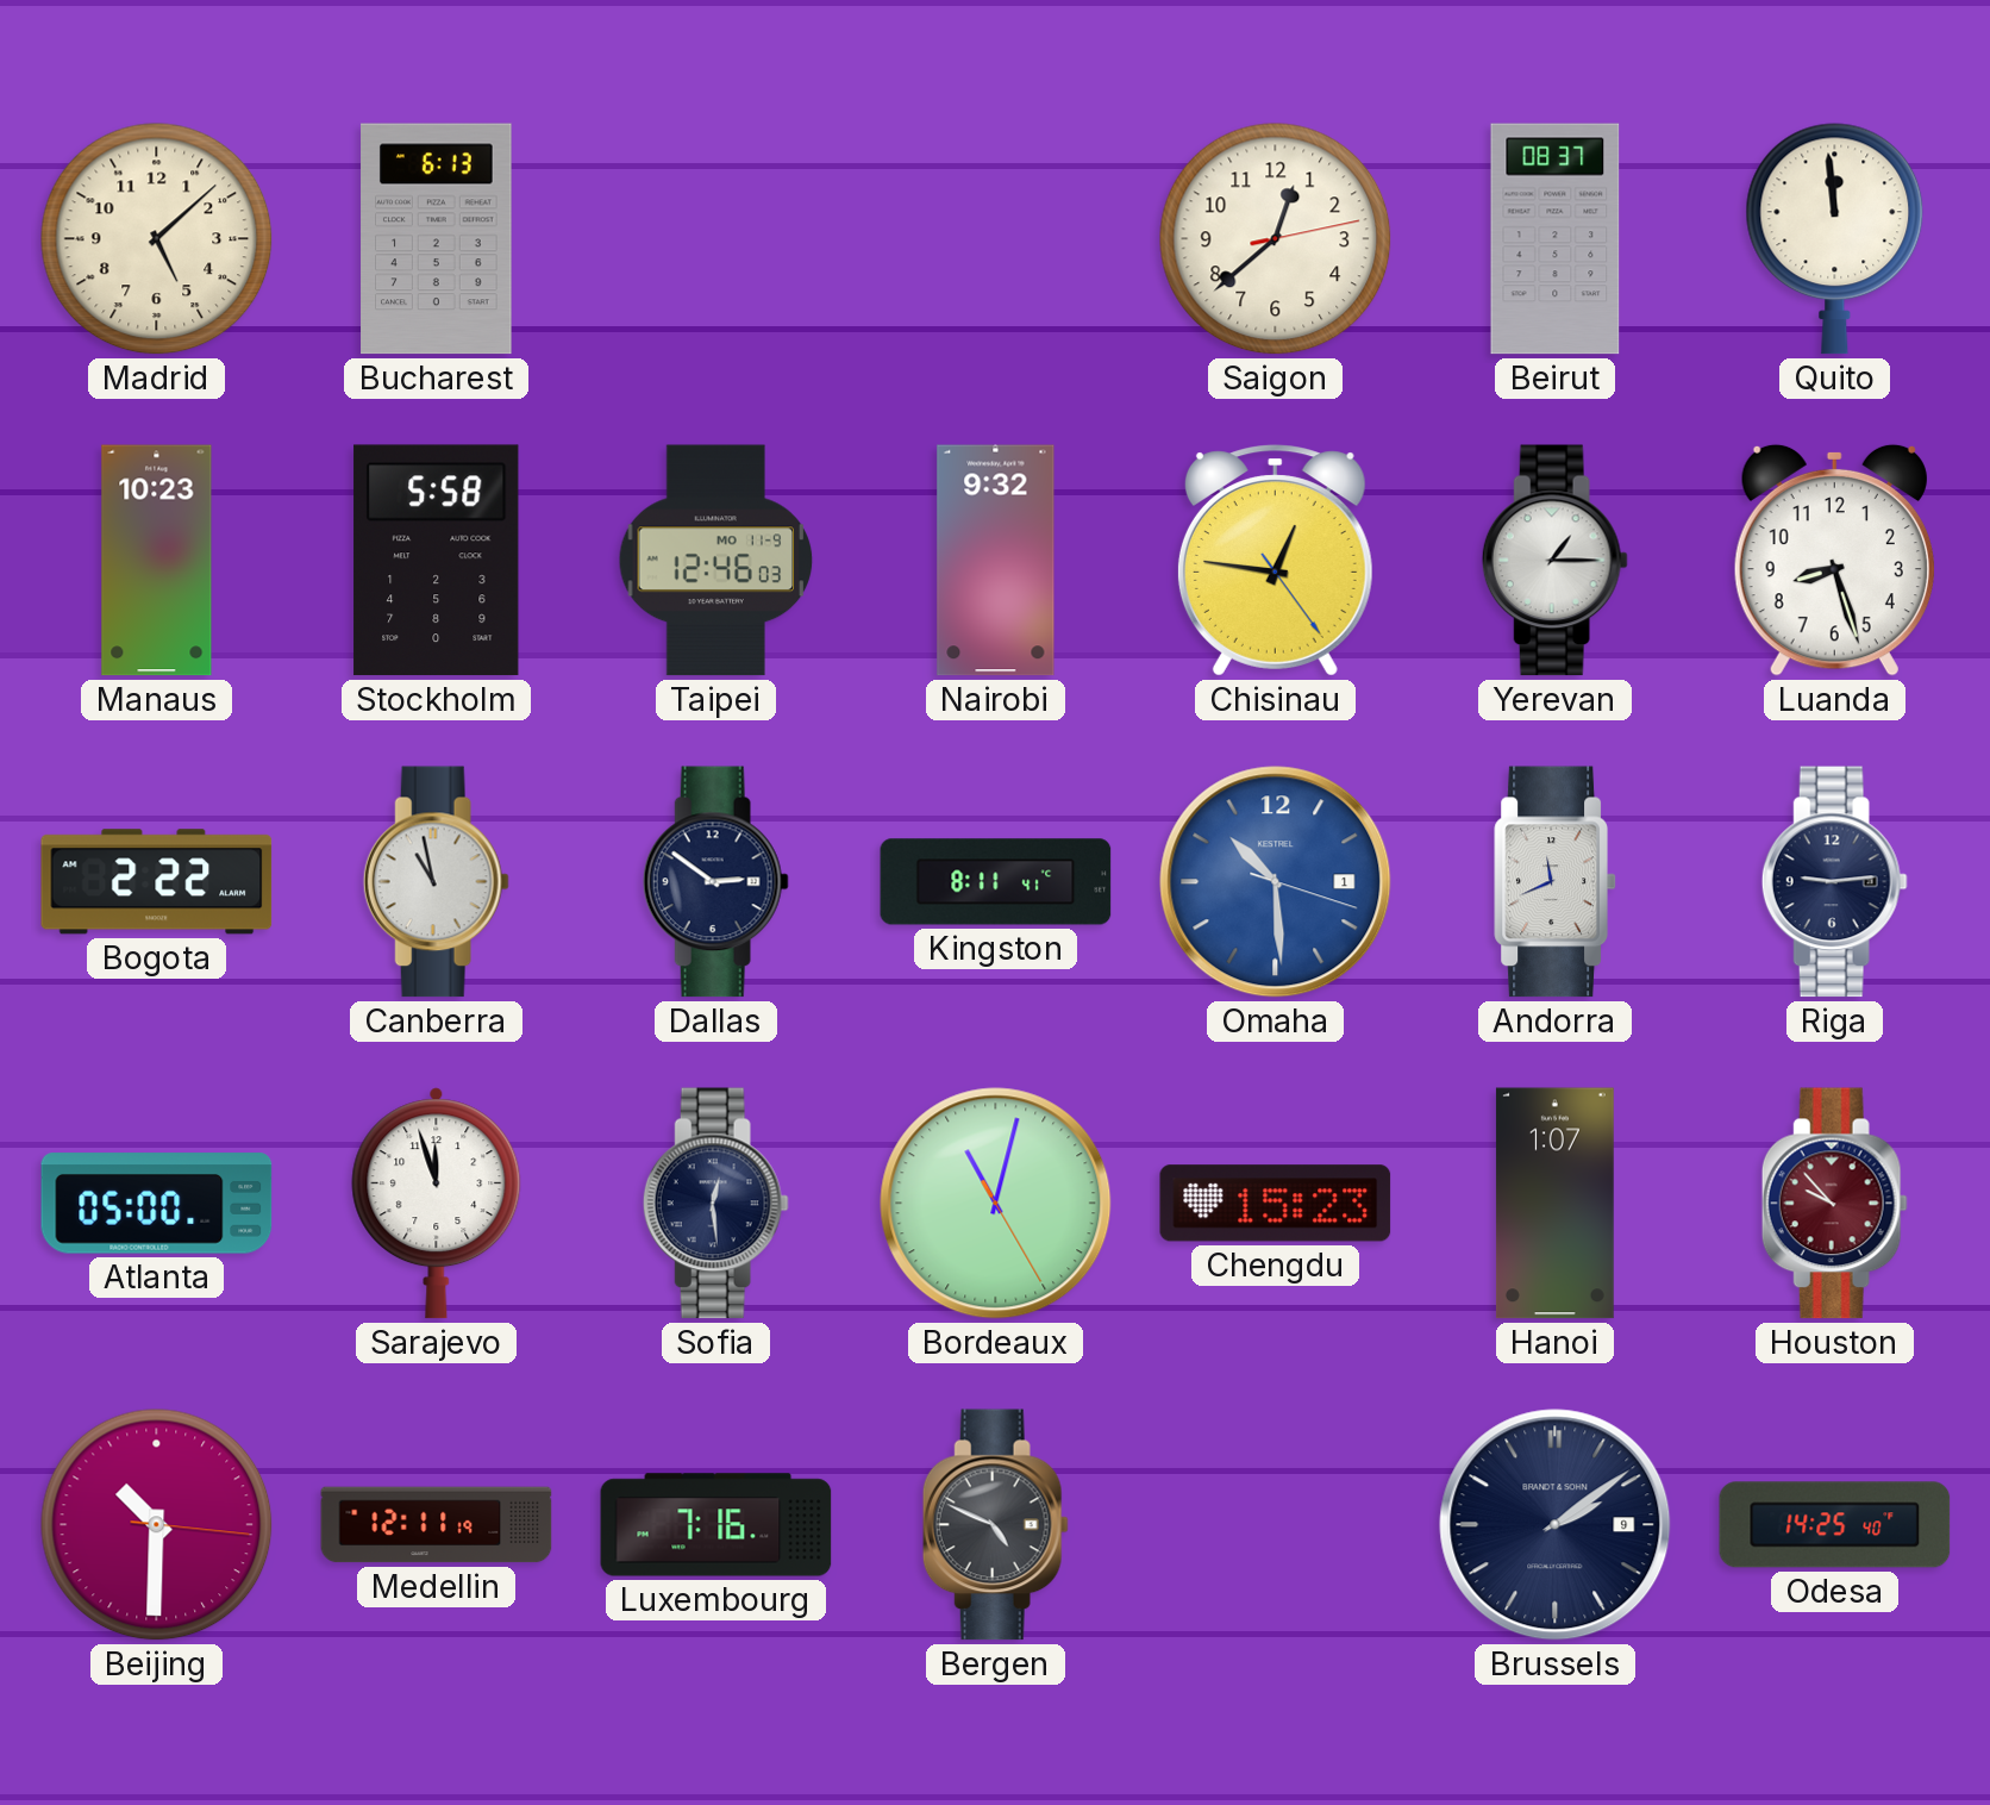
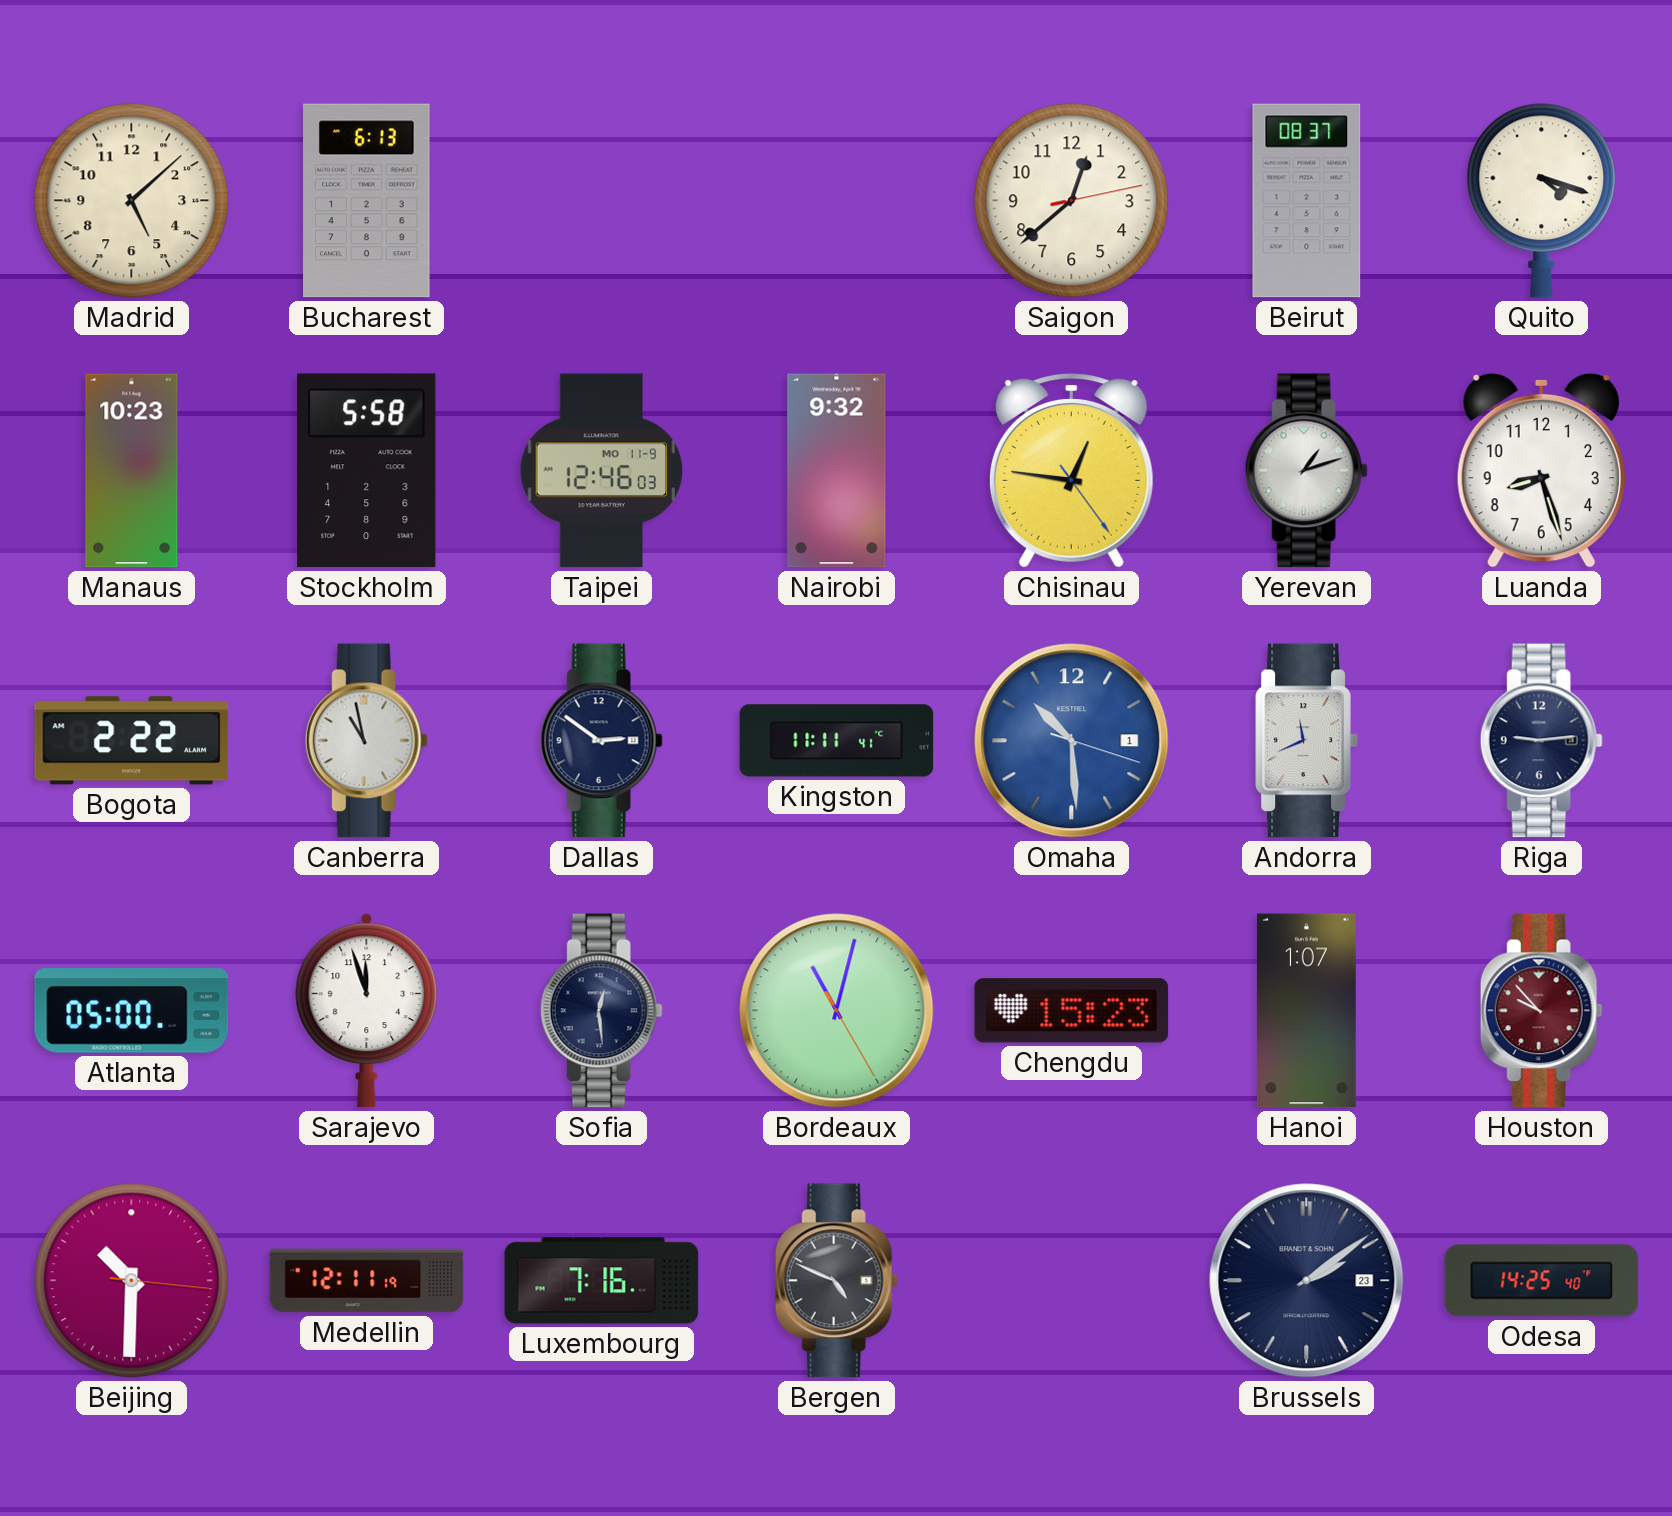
Quito: 11:59 -> 4:18
Yerevan: 1:15 -> 1:12
Kingston: 8:11 -> 11:11
Brussels date: 9 -> 23
